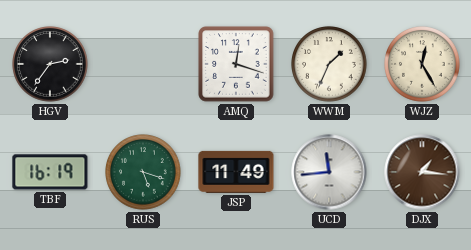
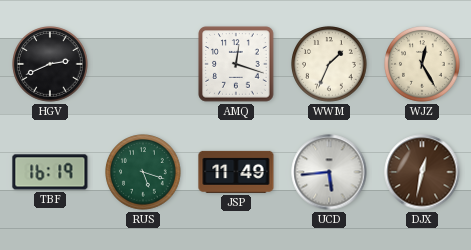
HGV: 2:36 -> 2:41
UCD: 11:44 -> 5:44
DJX: 1:16 -> 12:32
